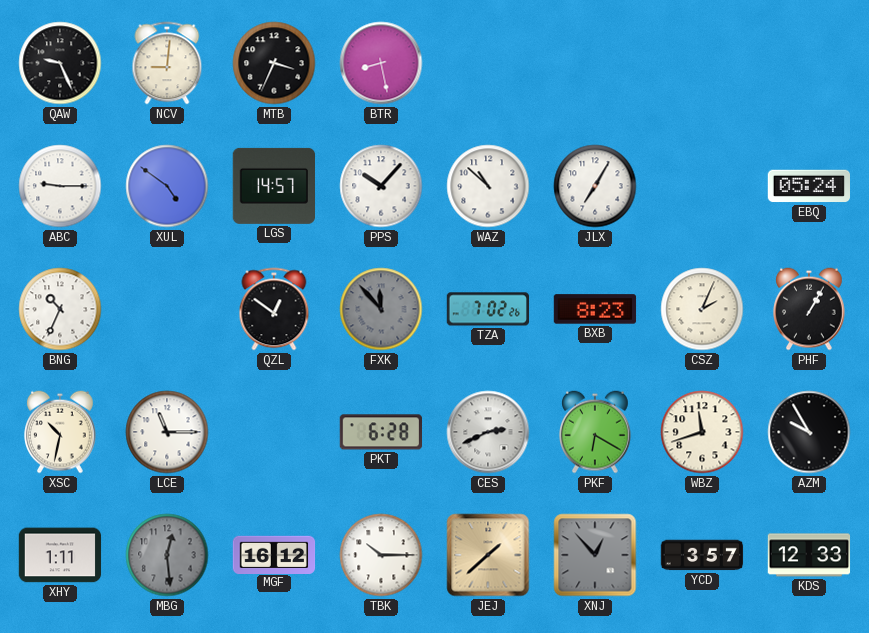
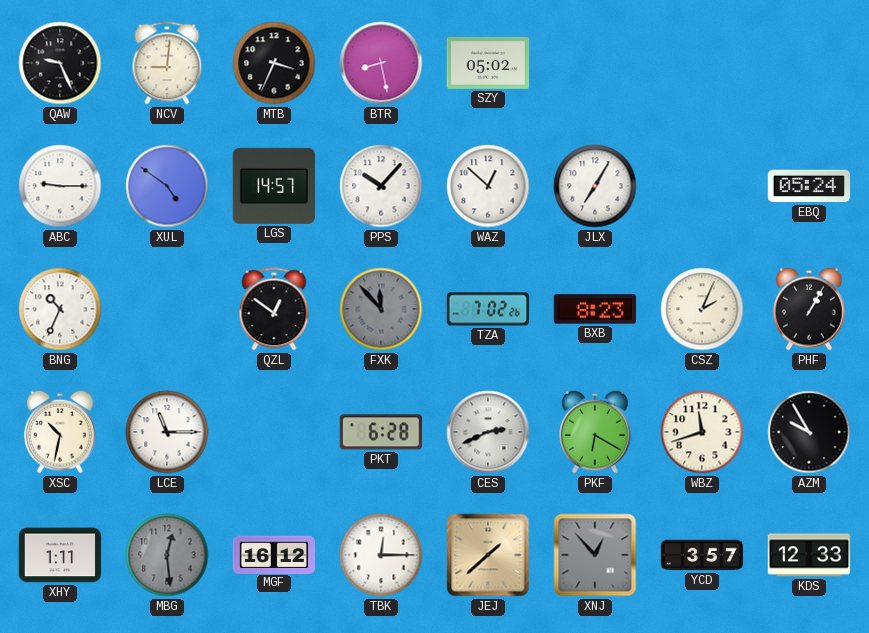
SZY: none -> 05:02
WAZ: 10:52 -> 12:52
TBK: 10:15 -> 12:15
